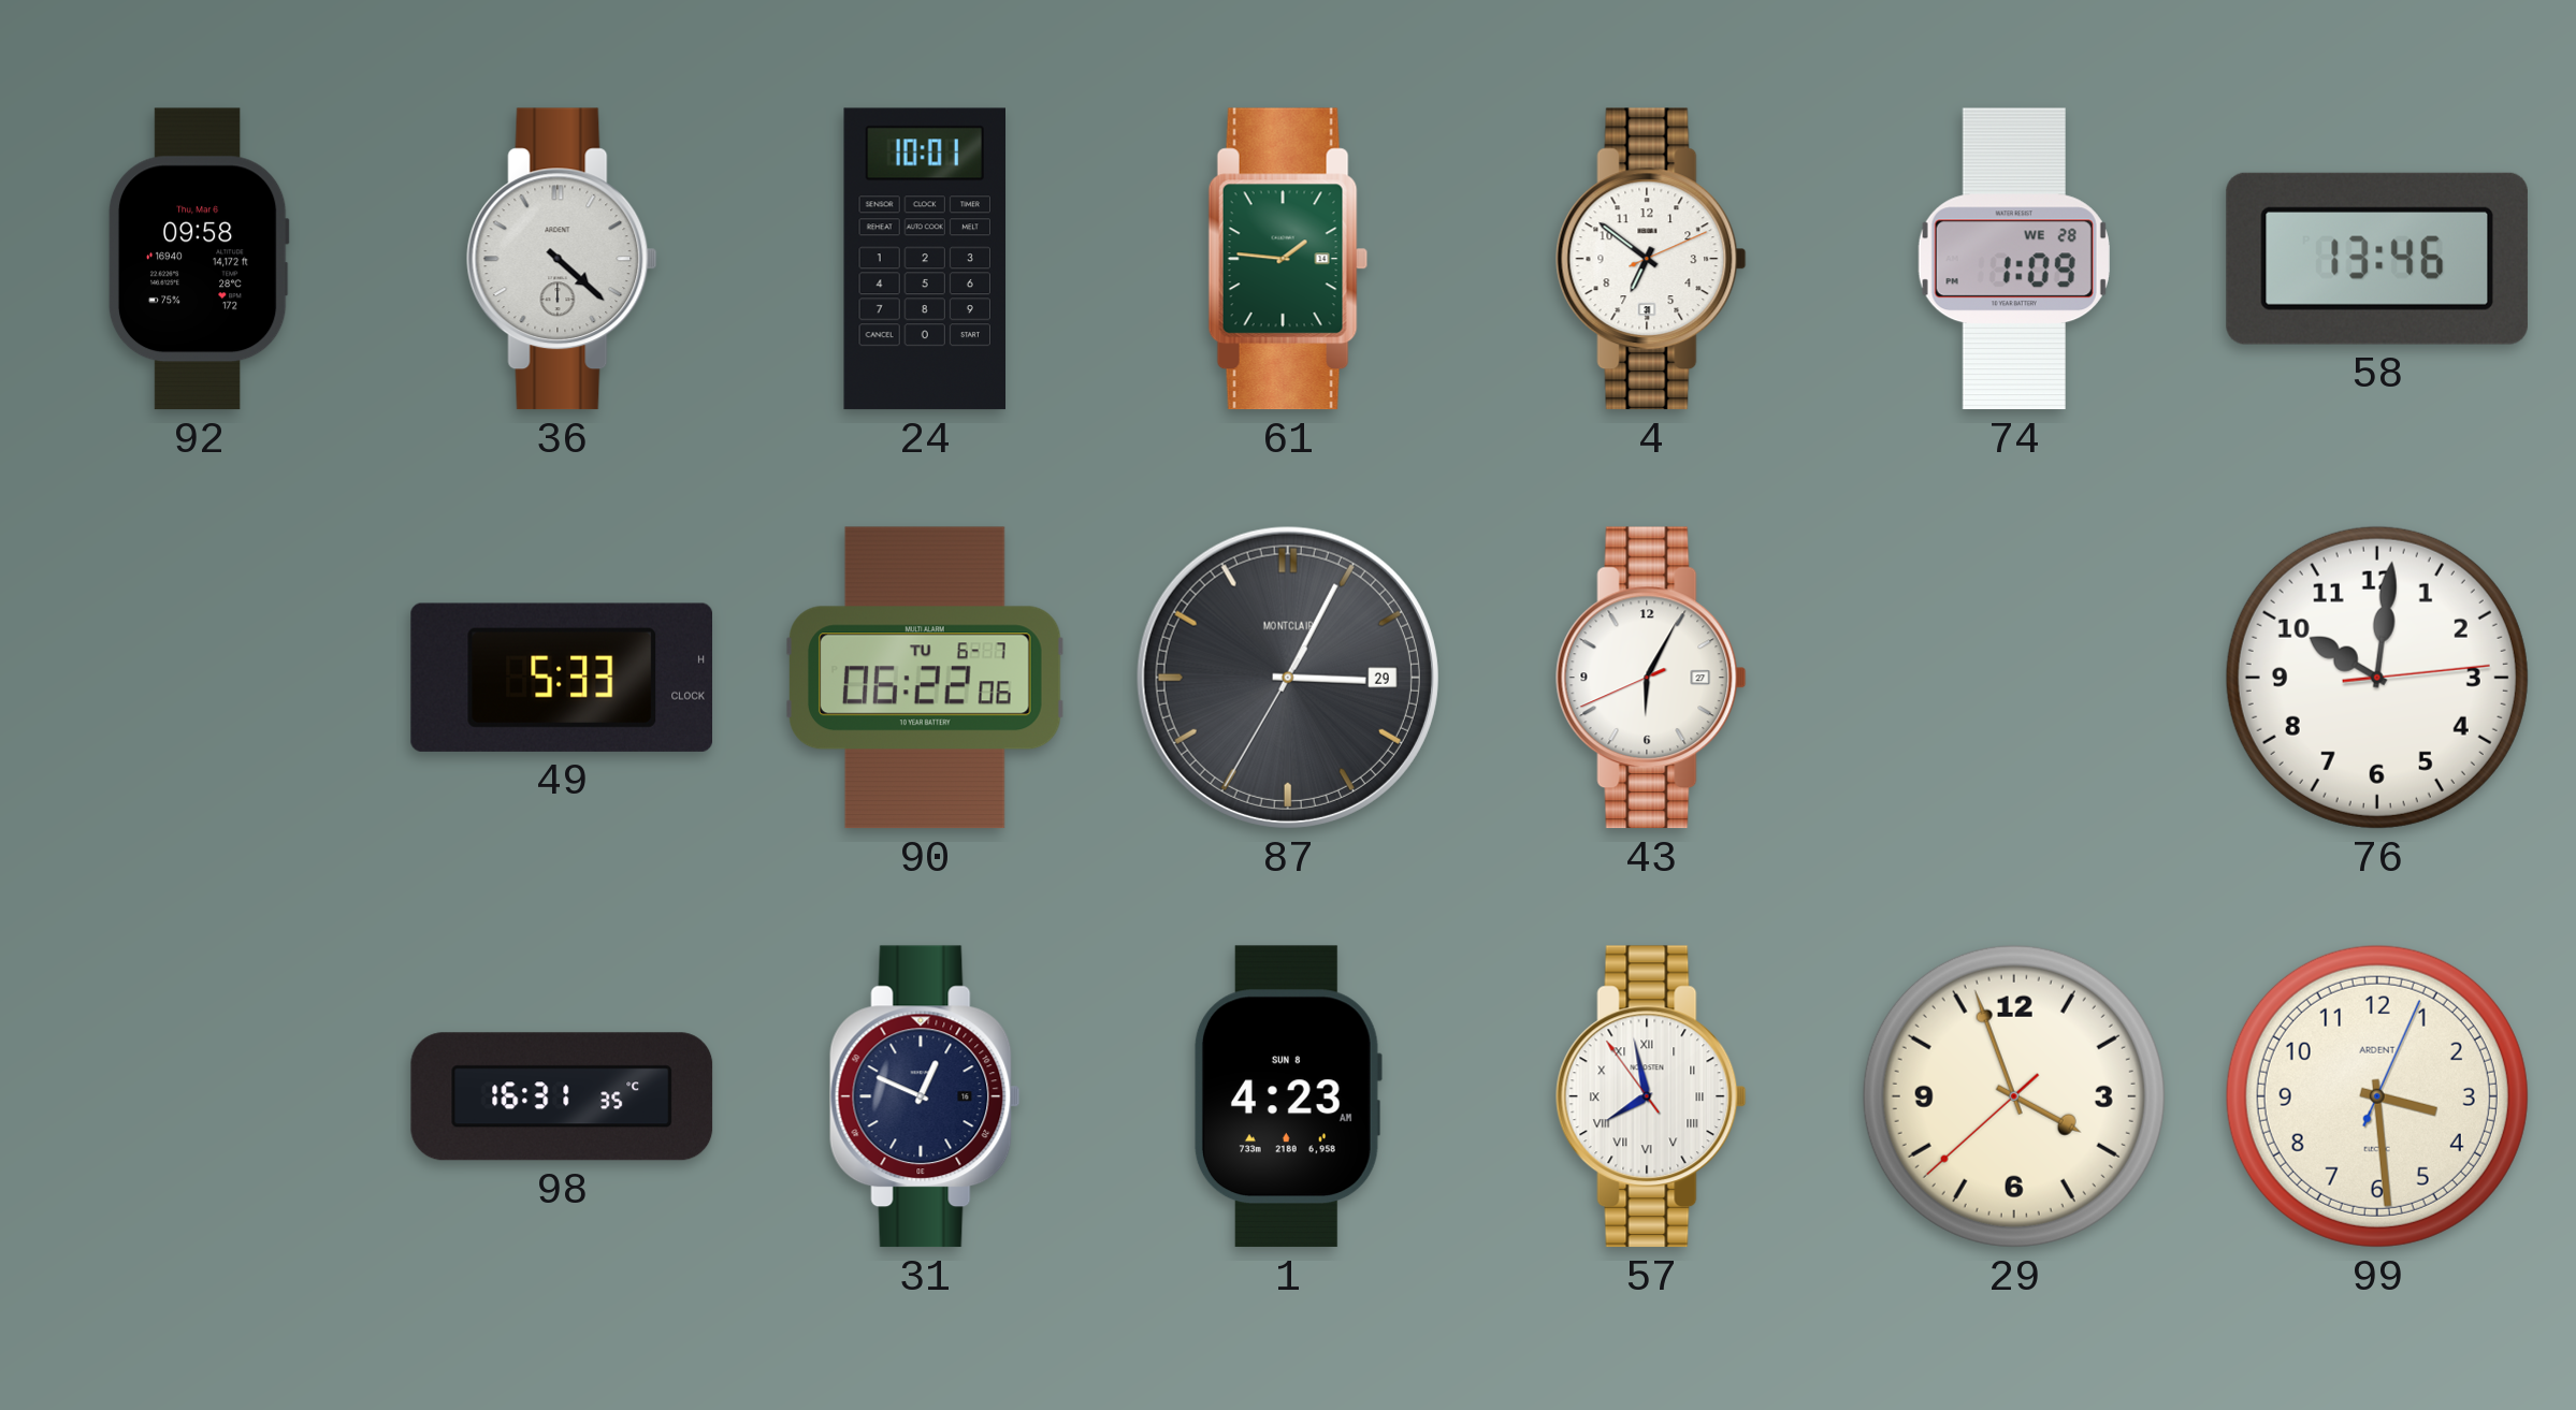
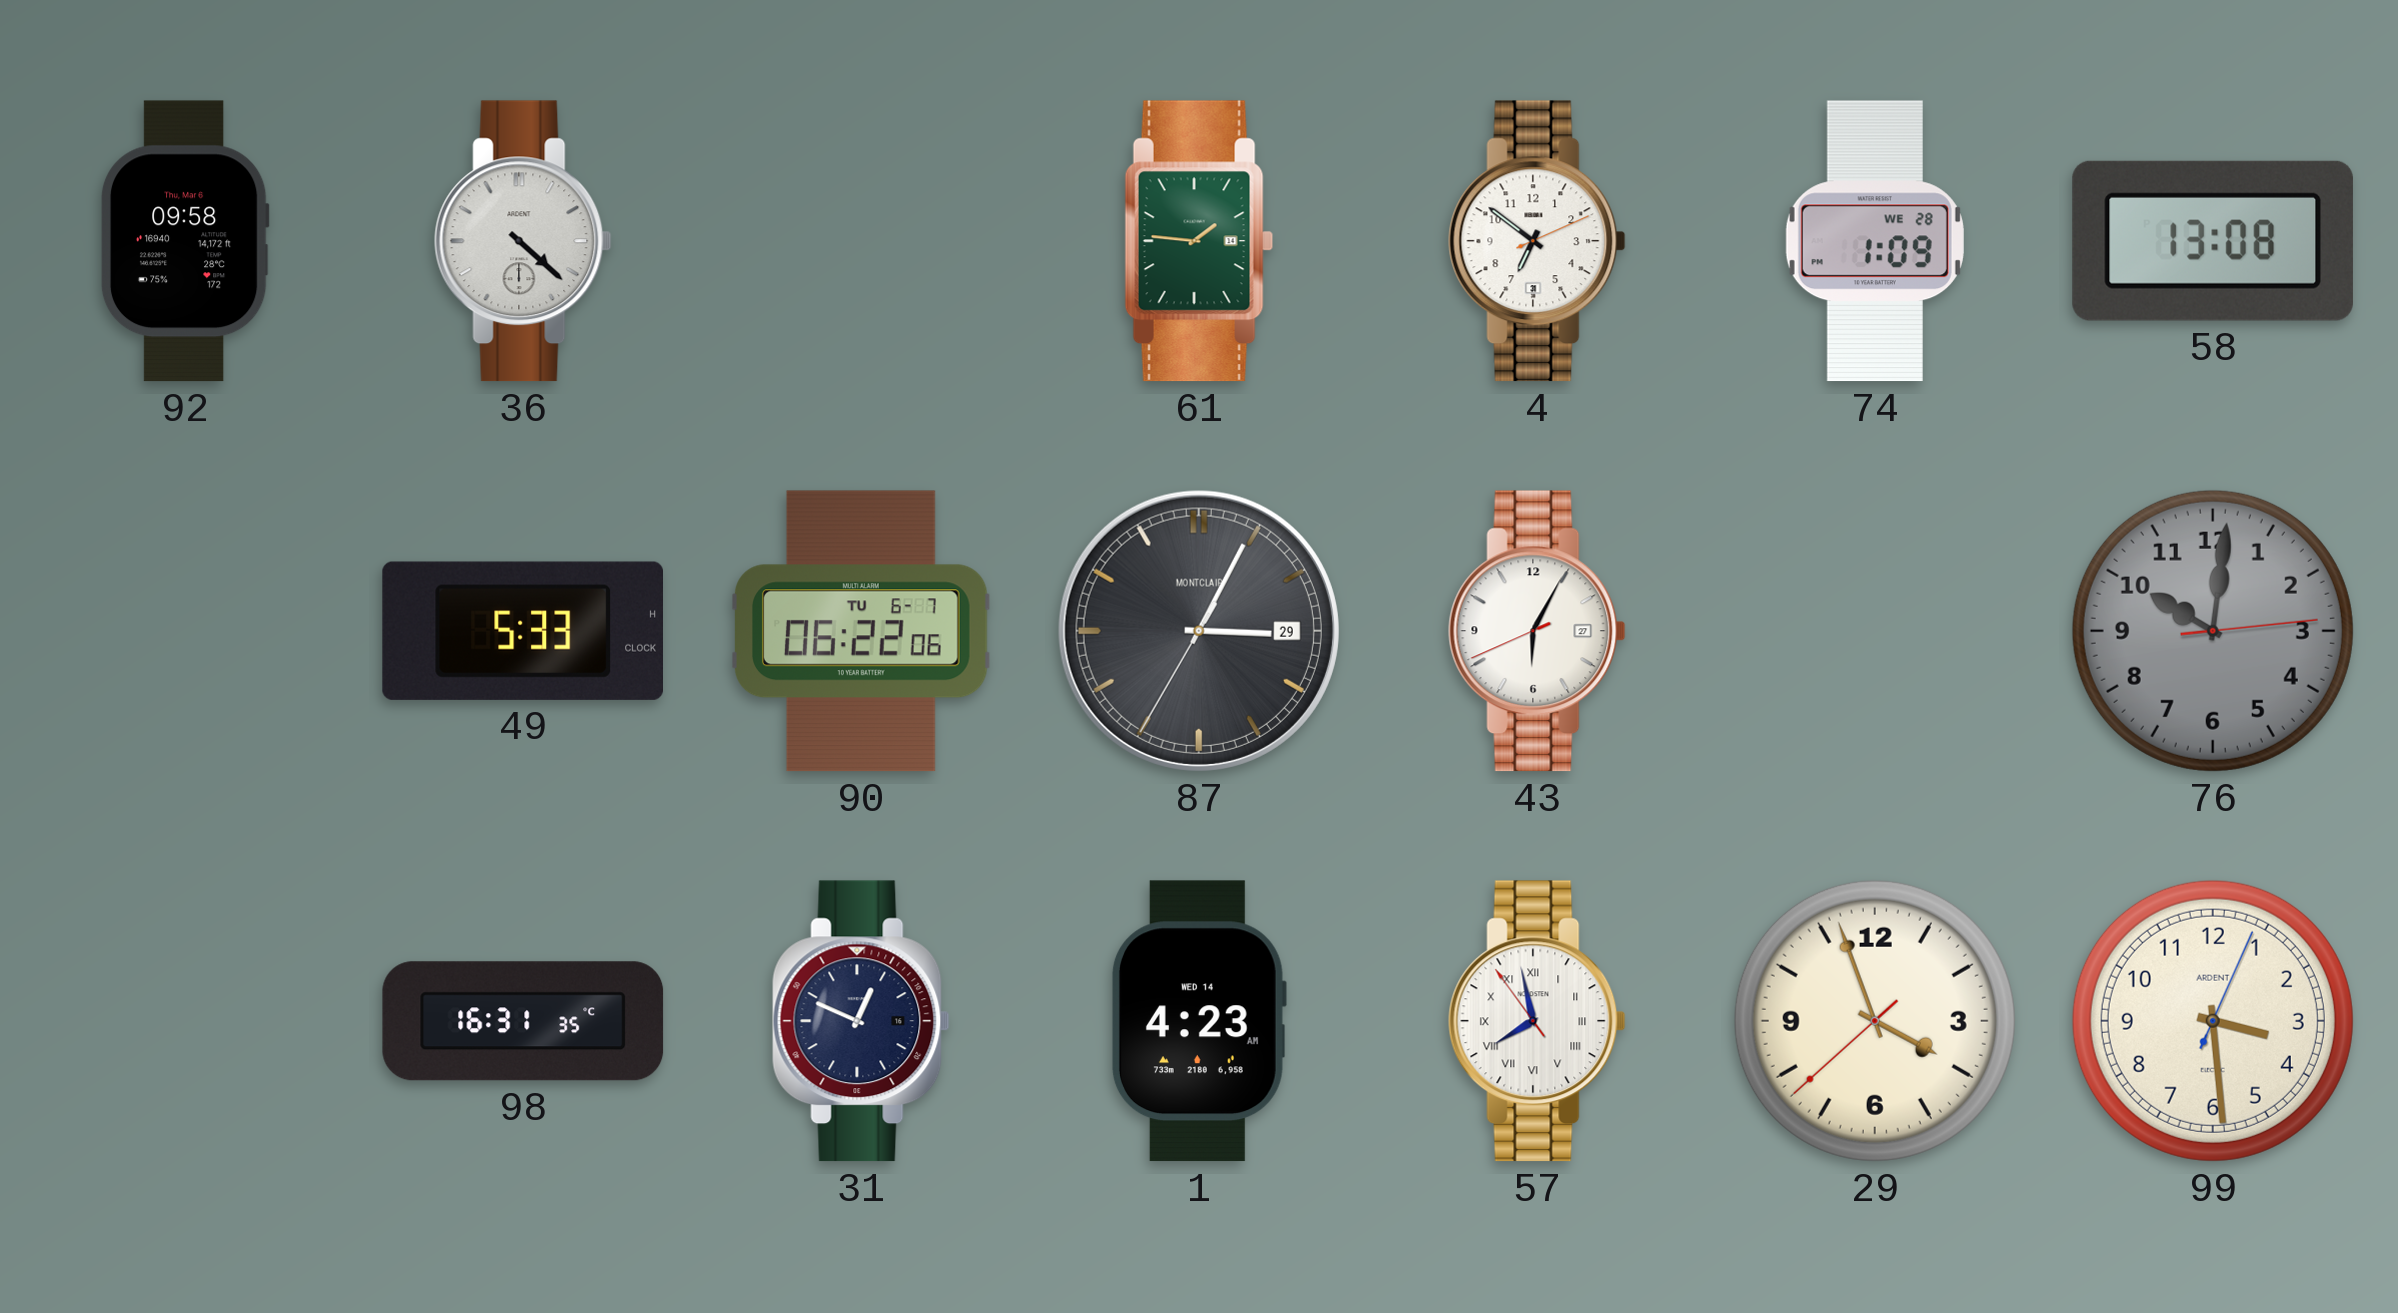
24: 10:01 -> none
58: 13:46 -> 13:08
76 dial: white -> grey
1 date: SUN 8 -> WED 14
